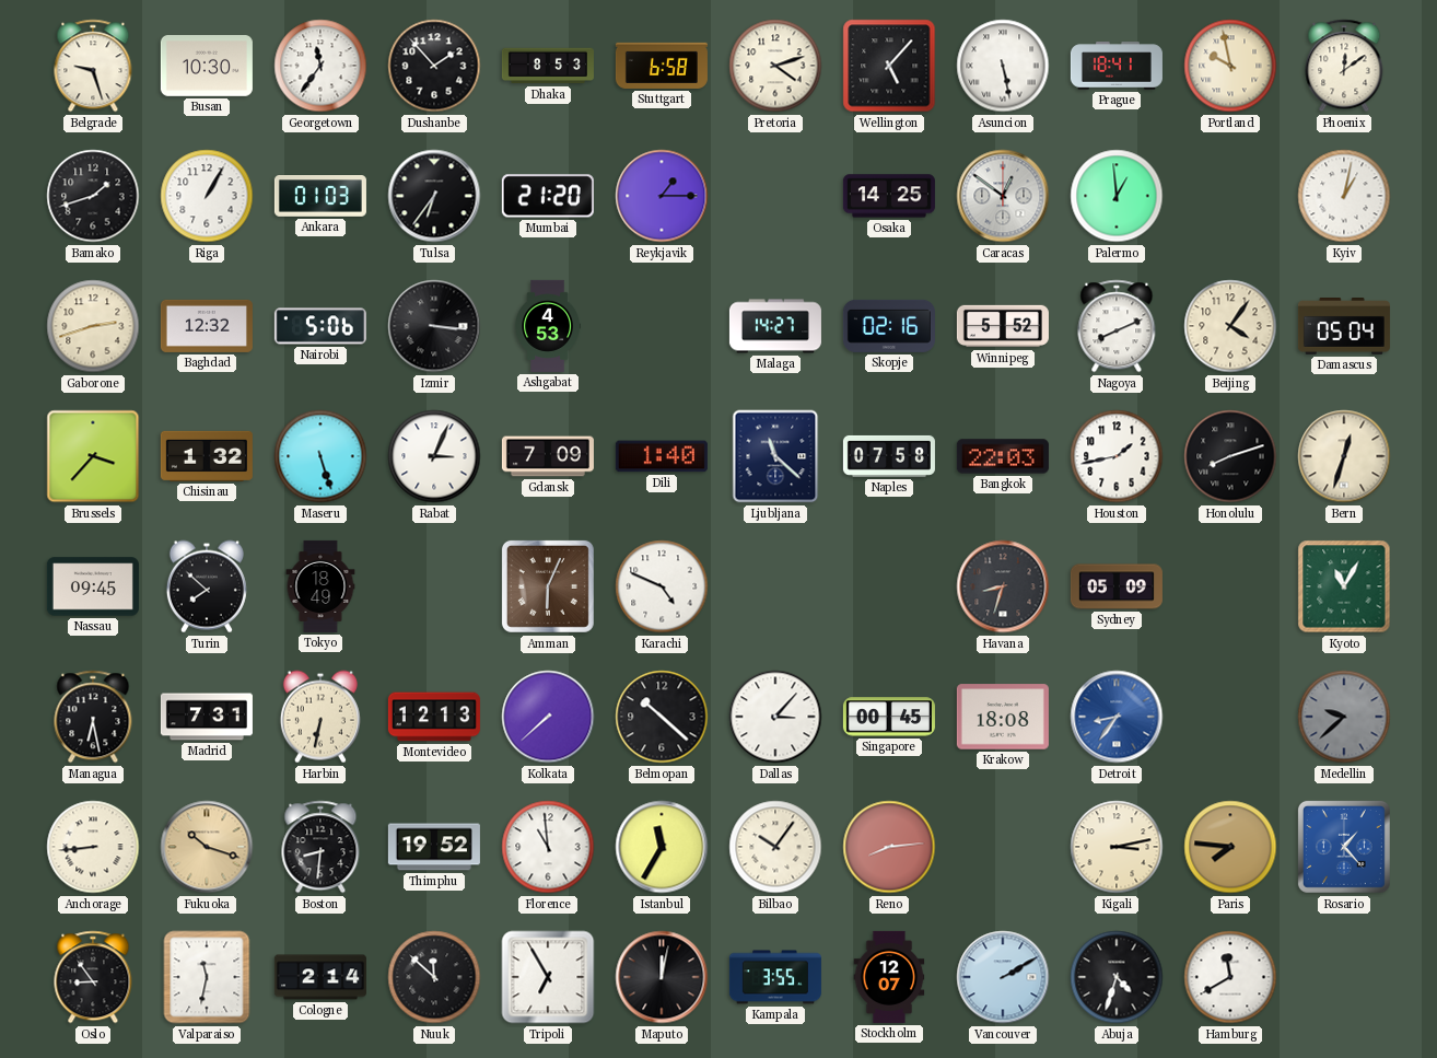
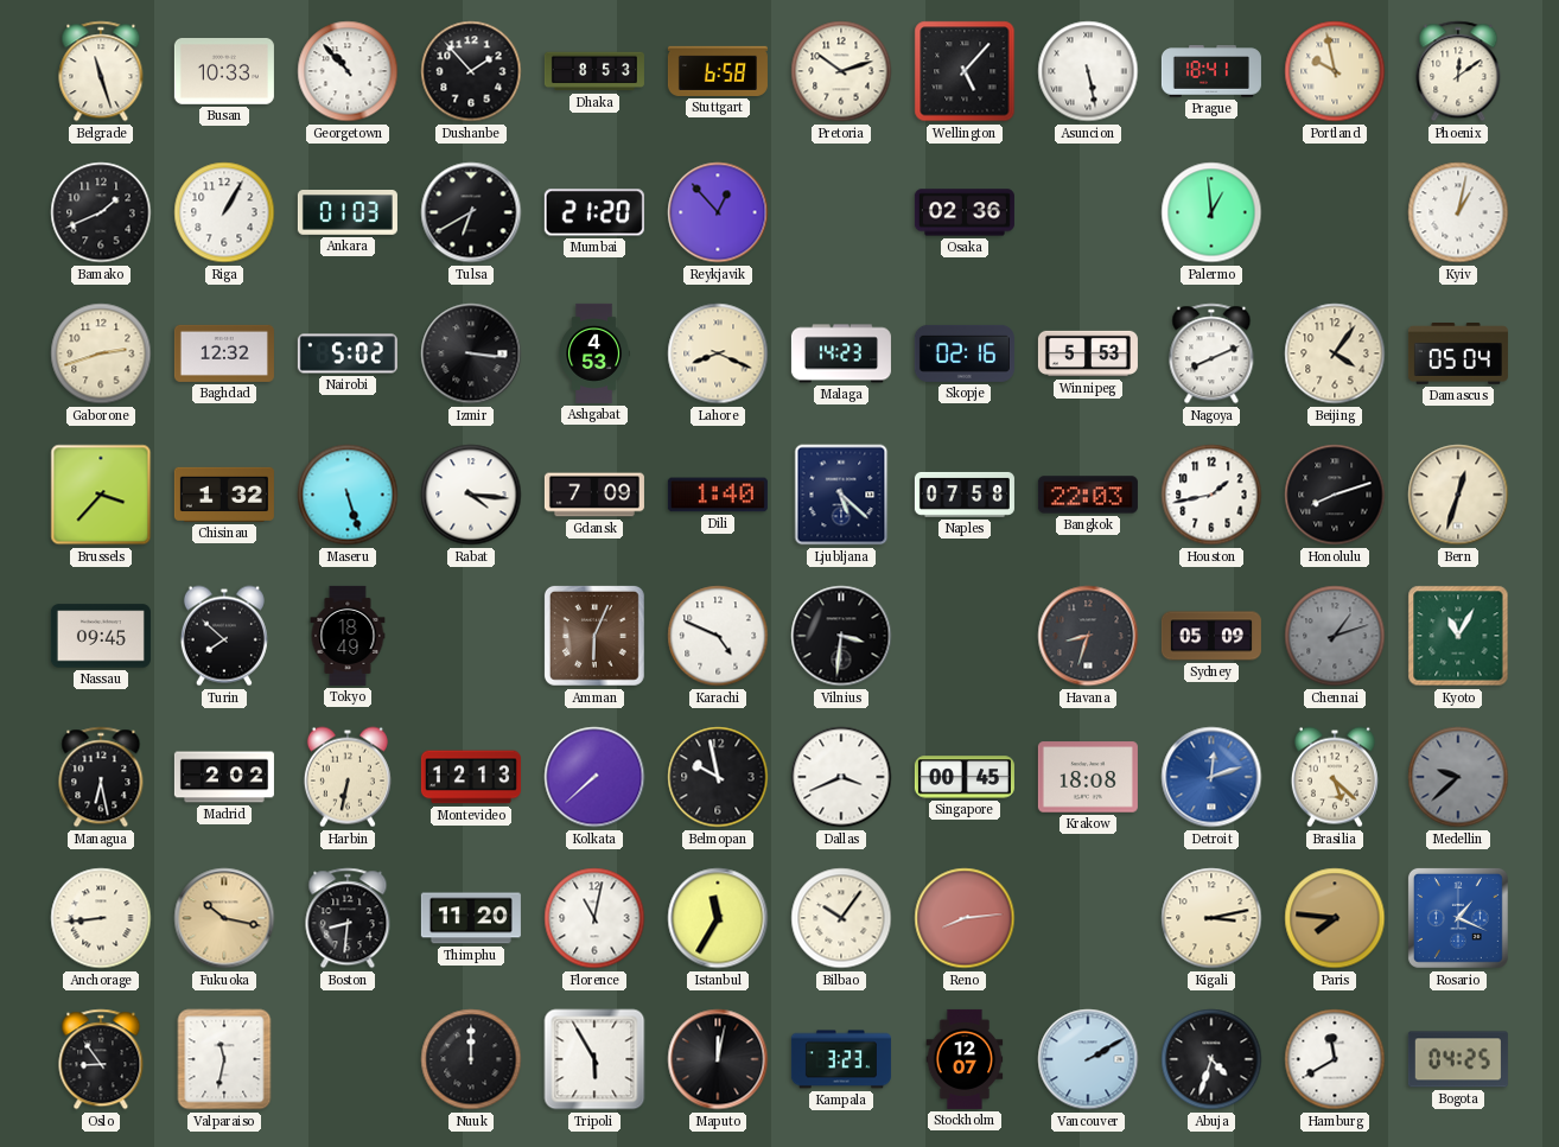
Belgrade: 9:27 -> 11:27
Busan: 10:30 -> 10:33
Georgetown: 11:36 -> 10:53
Pretoria: 4:12 -> 10:12
Bamako: 1:42 -> 1:41
Tulsa: 6:36 -> 6:40
Reykjavik: 1:15 -> 12:53
Osaka: 14:25 -> 02:36
Caracas: 12:51 -> none
Nairobi: 5:06 -> 5:02
Lahore: none -> 8:19
Malaga: 14:27 -> 14:23
Winnipeg: 5:52 -> 5:53
Rabat: 3:04 -> 4:16
Ljubljana: 11:22 -> 5:22
Vilnius: none -> 3:31
Chennai: none -> 1:12
Madrid: 7:31 -> 2:02
Belmopan: 10:22 -> 9:58
Dallas: 3:07 -> 3:41
Detroit: 8:36 -> 12:12
Brasilia: none -> 5:22
Fukuoka: 10:18 -> 10:17
Thimphu: 19:52 -> 11:20
Florence: 10:59 -> 11:02
Rosario: 1:23 -> 1:19
Cologne: 2:14 -> none
Nuuk: 11:52 -> 12:00
Tripoli: 6:55 -> 5:55
Kampala: 3:55 -> 3:23
Bogota: none -> 04:25
